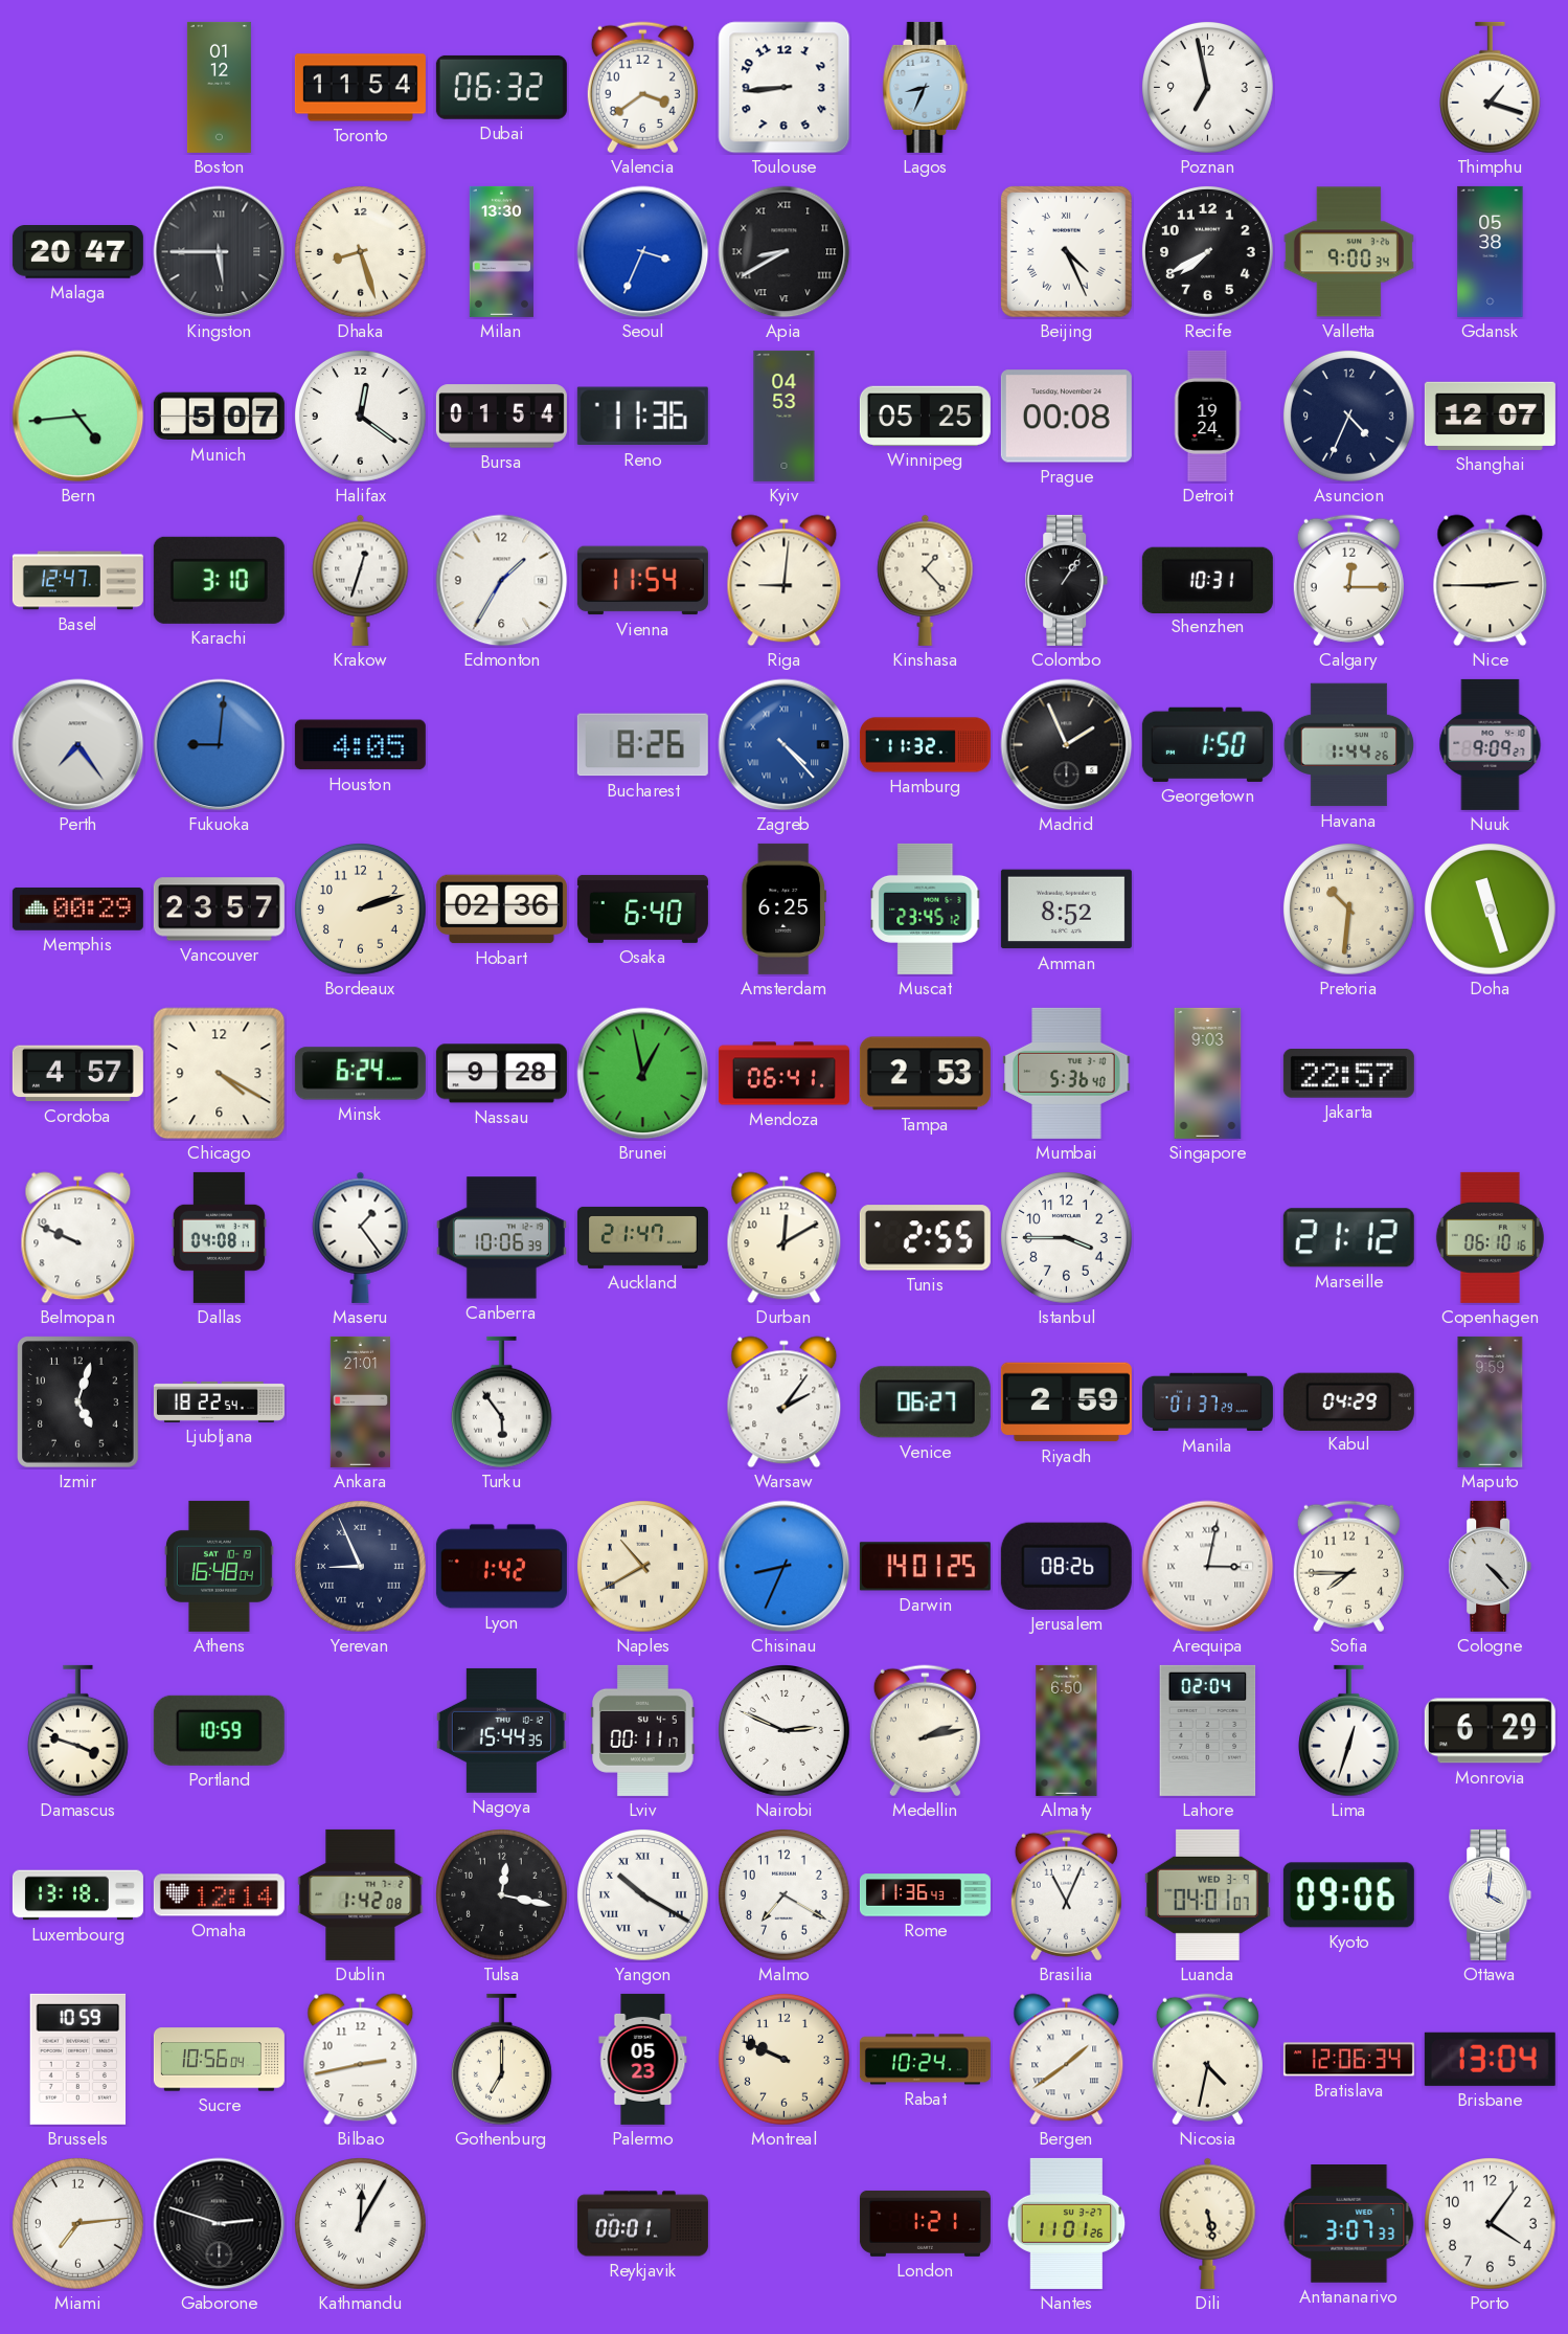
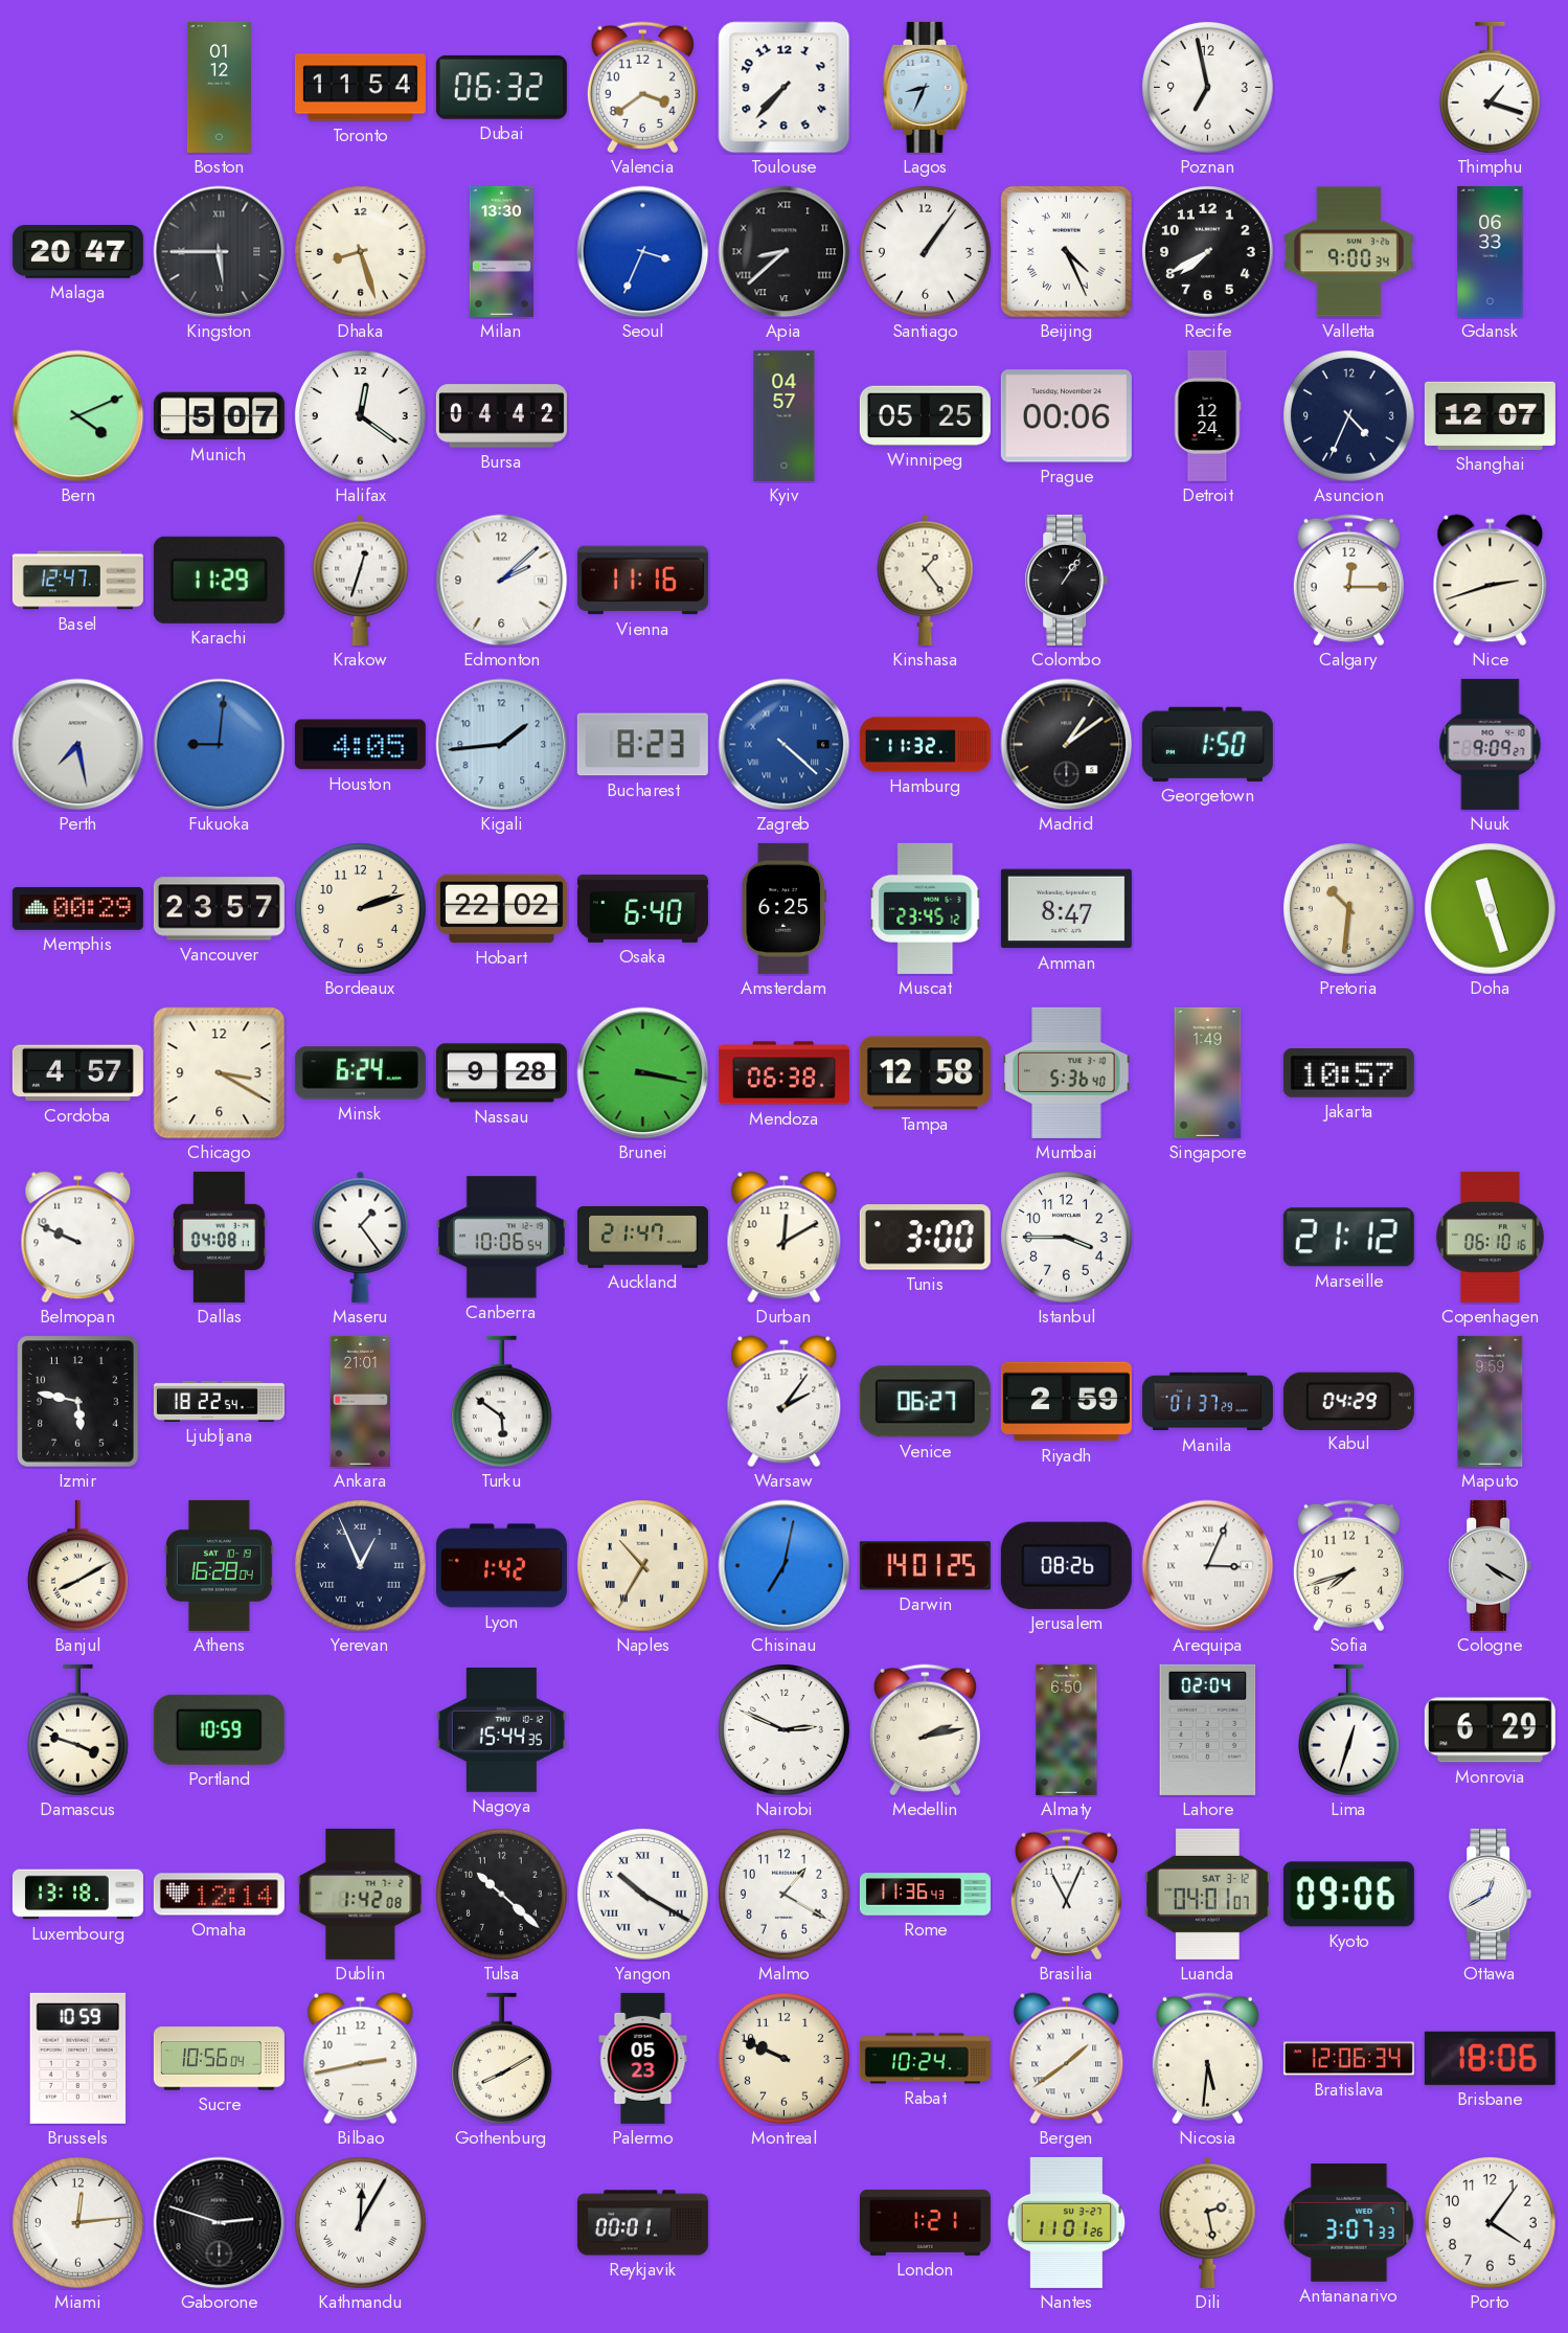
Toulouse: 8:44 -> 7:37
Apia: 8:40 -> 8:38
Santiago: none -> 1:06
Gdansk: 05:38 -> 06:33
Bern: 4:44 -> 4:11
Bursa: 01:54 -> 04:42
Reno: 11:36 -> none
Kyiv: 04:53 -> 04:57
Prague: 00:08 -> 00:06
Detroit: 19:24 -> 12:24
Karachi: 3:10 -> 11:29
Edmonton: 1:35 -> 2:08
Vienna: 11:54 -> 11:16
Riga: 9:01 -> none
Kinshasa: 1:23 -> 1:24
Shenzhen: 10:31 -> none
Nice: 2:45 -> 2:42
Perth: 7:24 -> 7:28
Kigali: none -> 1:44
Bucharest: 8:26 -> 8:23
Zagreb: 4:23 -> 4:22
Madrid: 1:56 -> 1:09
Havana: 1:44 -> none
Hobart: 02:36 -> 22:02
Amman: 8:52 -> 8:47
Chicago: 4:20 -> 3:20
Brunei: 12:58 -> 3:17
Mendoza: 06:41 -> 06:38
Tampa: 2:53 -> 12:58
Singapore: 9:03 -> 1:49
Jakarta: 22:57 -> 10:57
Canberra: 10:06:39 -> 10:06:54
Tunis: 2:55 -> 3:00
Izmir: 5:03 -> 5:47
Turku: 5:54 -> 5:51
Banjul: none -> 8:10
Athens: 16:48 -> 16:28
Yerevan: 8:56 -> 12:56
Naples: 10:40 -> 10:35
Chisinau: 8:34 -> 7:02
Arequipa: 3:02 -> 3:04
Sofia: 7:45 -> 7:42
Cologne: 4:23 -> 4:20
Lviv: 00:11 -> none
Tulsa: 12:17 -> 10:22
Malmo: 7:20 -> 1:20
Luanda date: WED 3-9 -> SAT 3-12
Ottawa: 4:01 -> 12:40
Gothenburg: 7:00 -> 8:10
Nicosia: 4:32 -> 5:31
Brisbane: 13:04 -> 18:06
Miami: 7:14 -> 12:14
Dili: 5:28 -> 2:28
